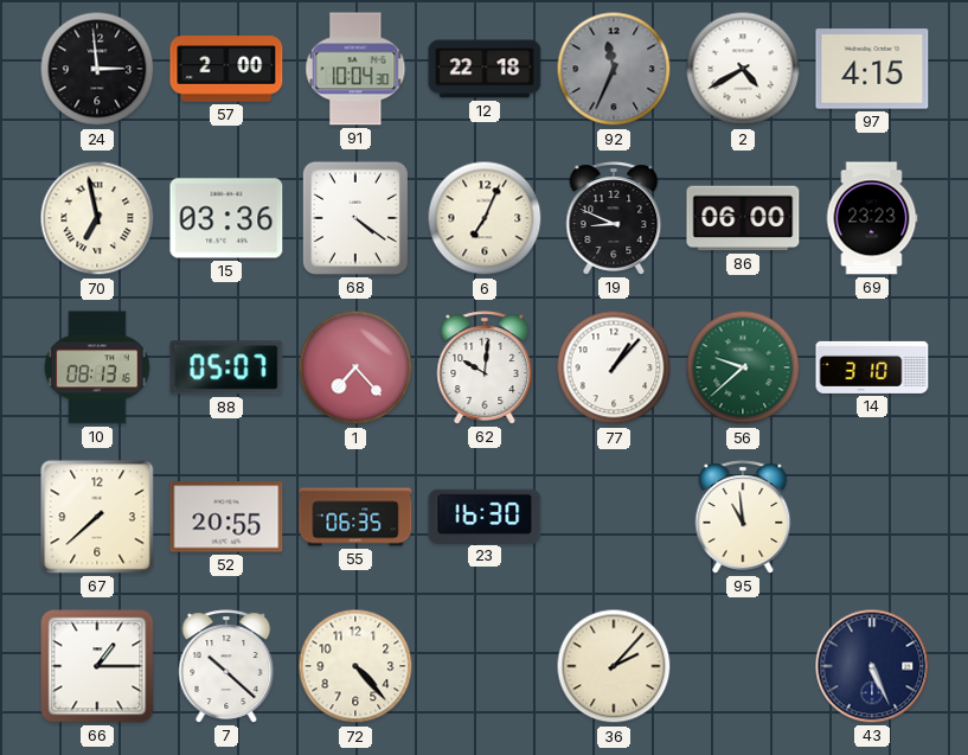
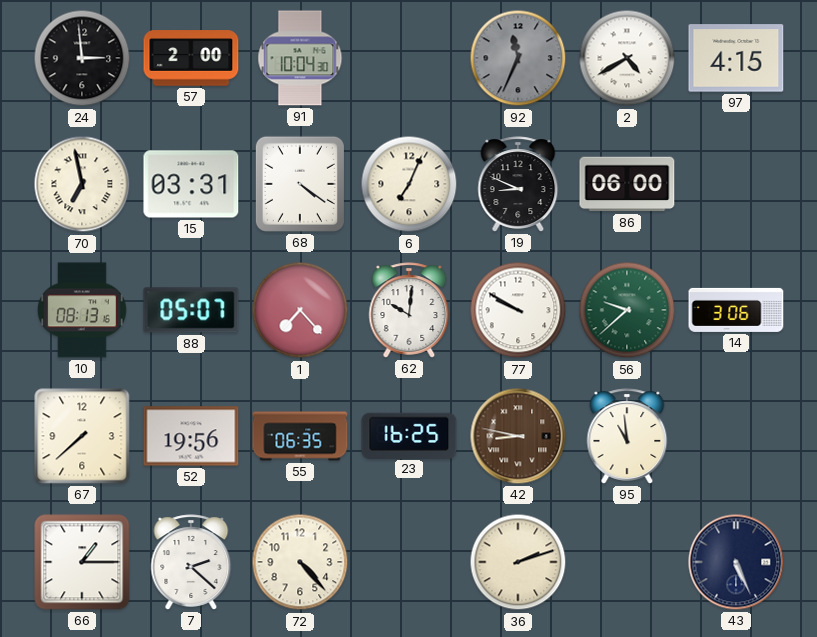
12: 22:18 -> none
15: 03:36 -> 03:31
69: 23:23 -> none
77: 1:07 -> 9:50
14: 3:10 -> 3:06
52: 20:55 -> 19:56
23: 16:30 -> 16:25
42: none -> 8:47
7: 10:22 -> 2:22
36: 2:07 -> 2:12
